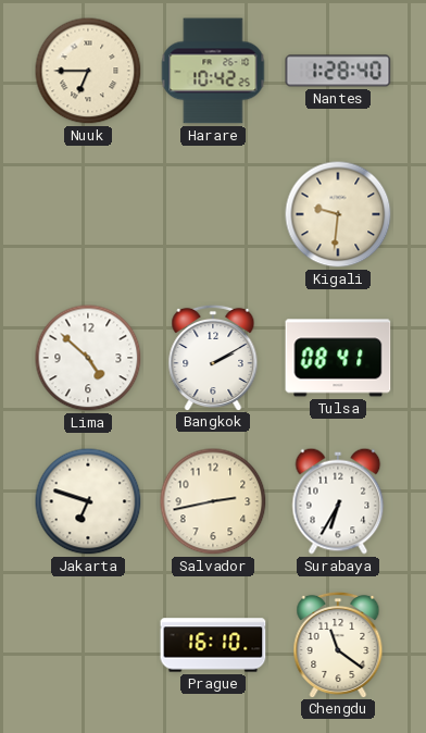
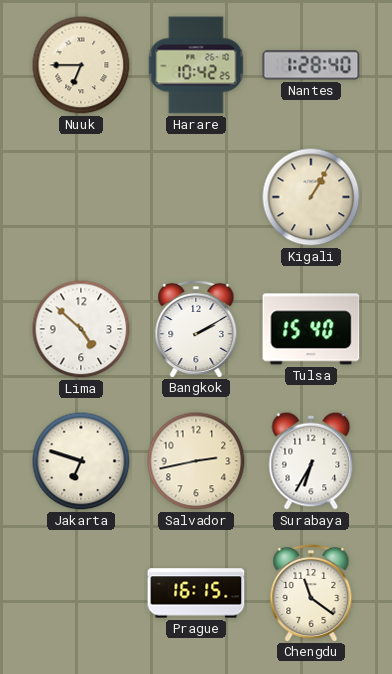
Kigali: 9:31 -> 1:05
Tulsa: 08:41 -> 15:40
Prague: 16:10 -> 16:15
